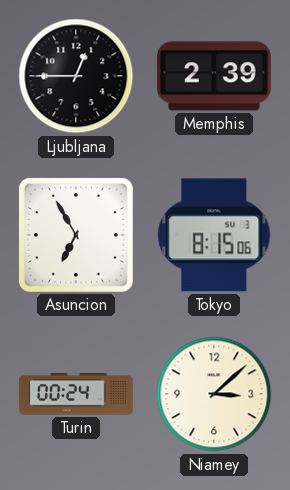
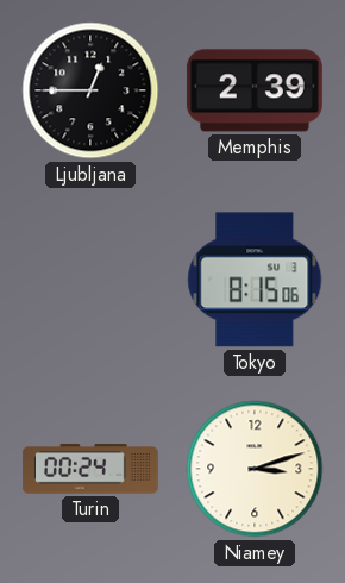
Asuncion: 6:55 -> none
Niamey: 3:08 -> 3:12
